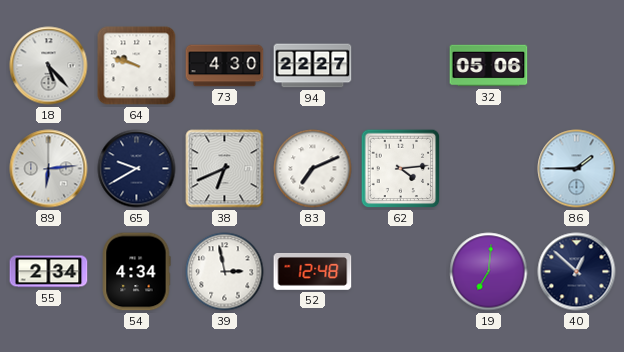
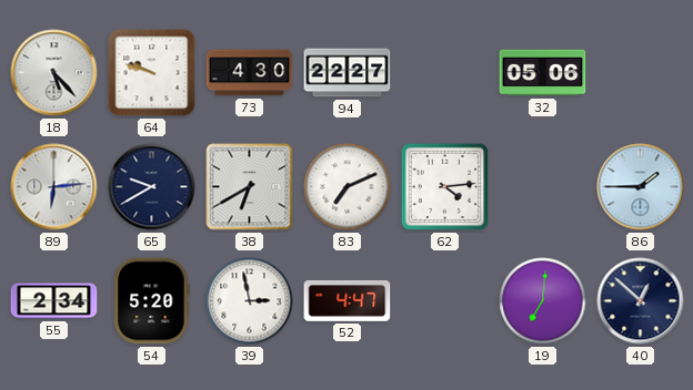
38: 6:41 -> 6:40
54: 4:34 -> 5:20
52: 12:48 -> 4:47
